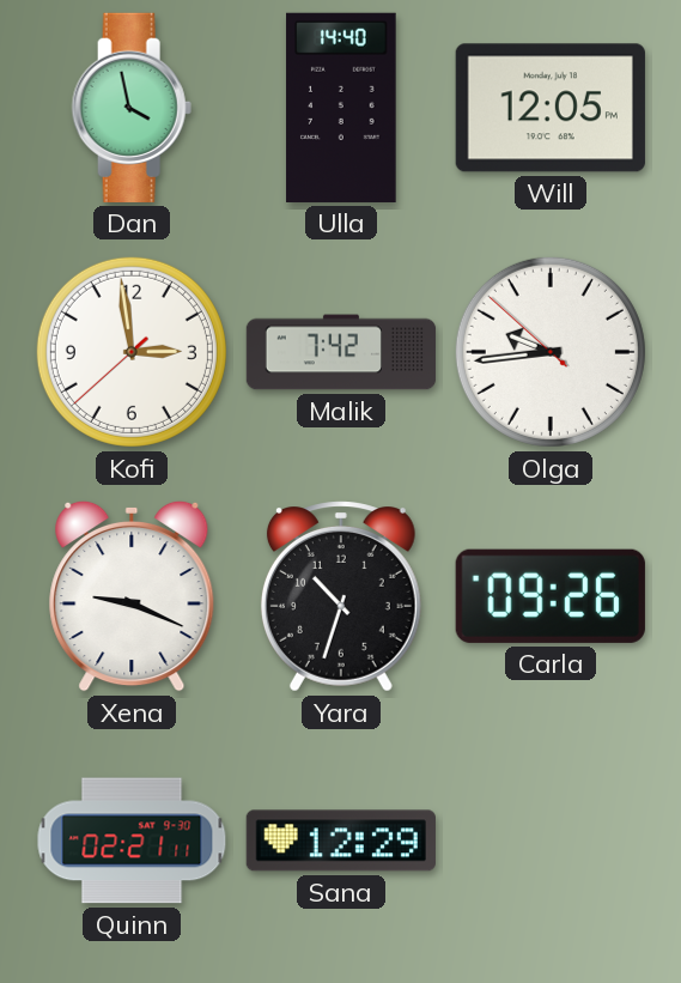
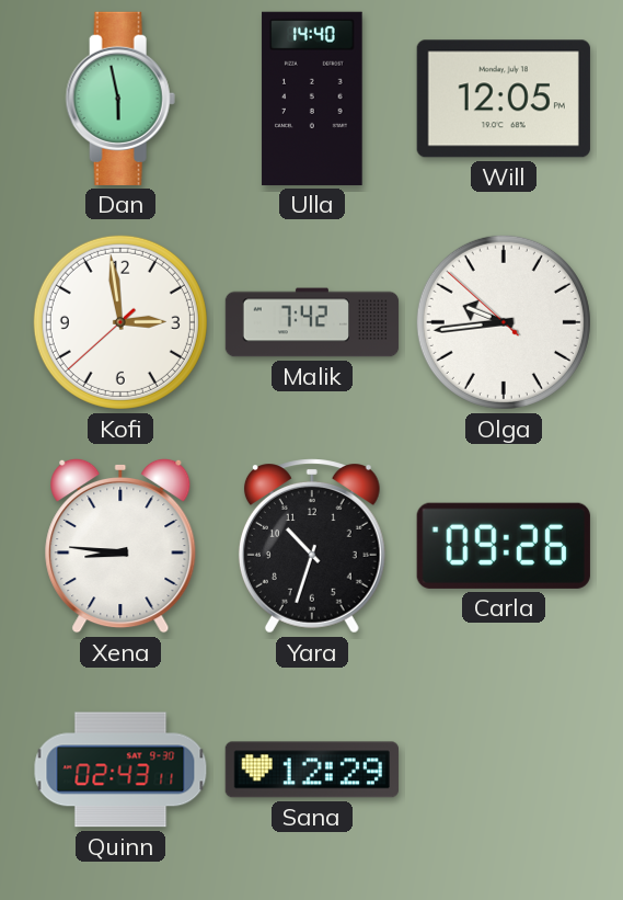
Dan: 3:58 -> 5:58
Xena: 9:19 -> 8:46
Quinn: 02:21 -> 02:43
